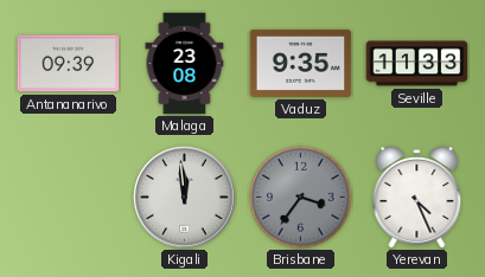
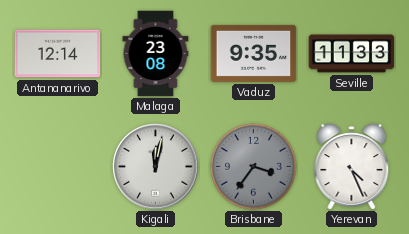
Antananarivo: 09:39 -> 12:14
Kigali: 11:59 -> 12:02
